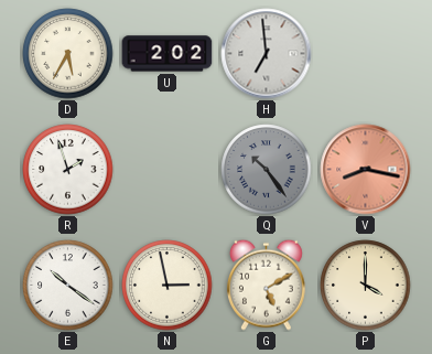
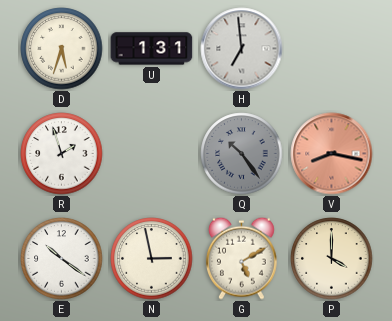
D: 5:35 -> 5:33
U: 2:02 -> 1:31
